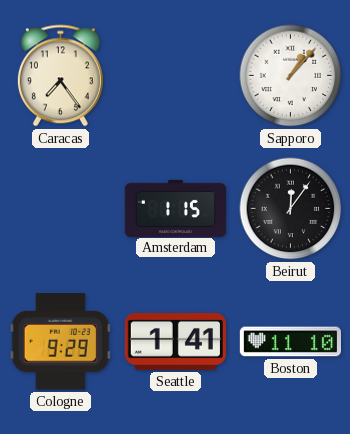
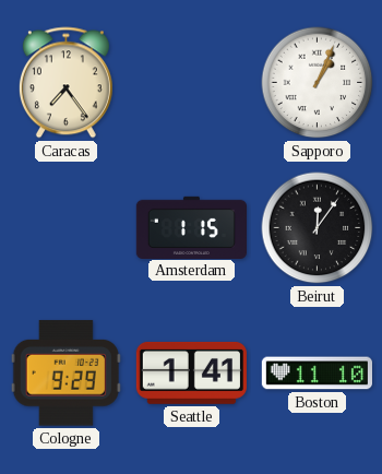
Sapporo: 1:07 -> 1:04
